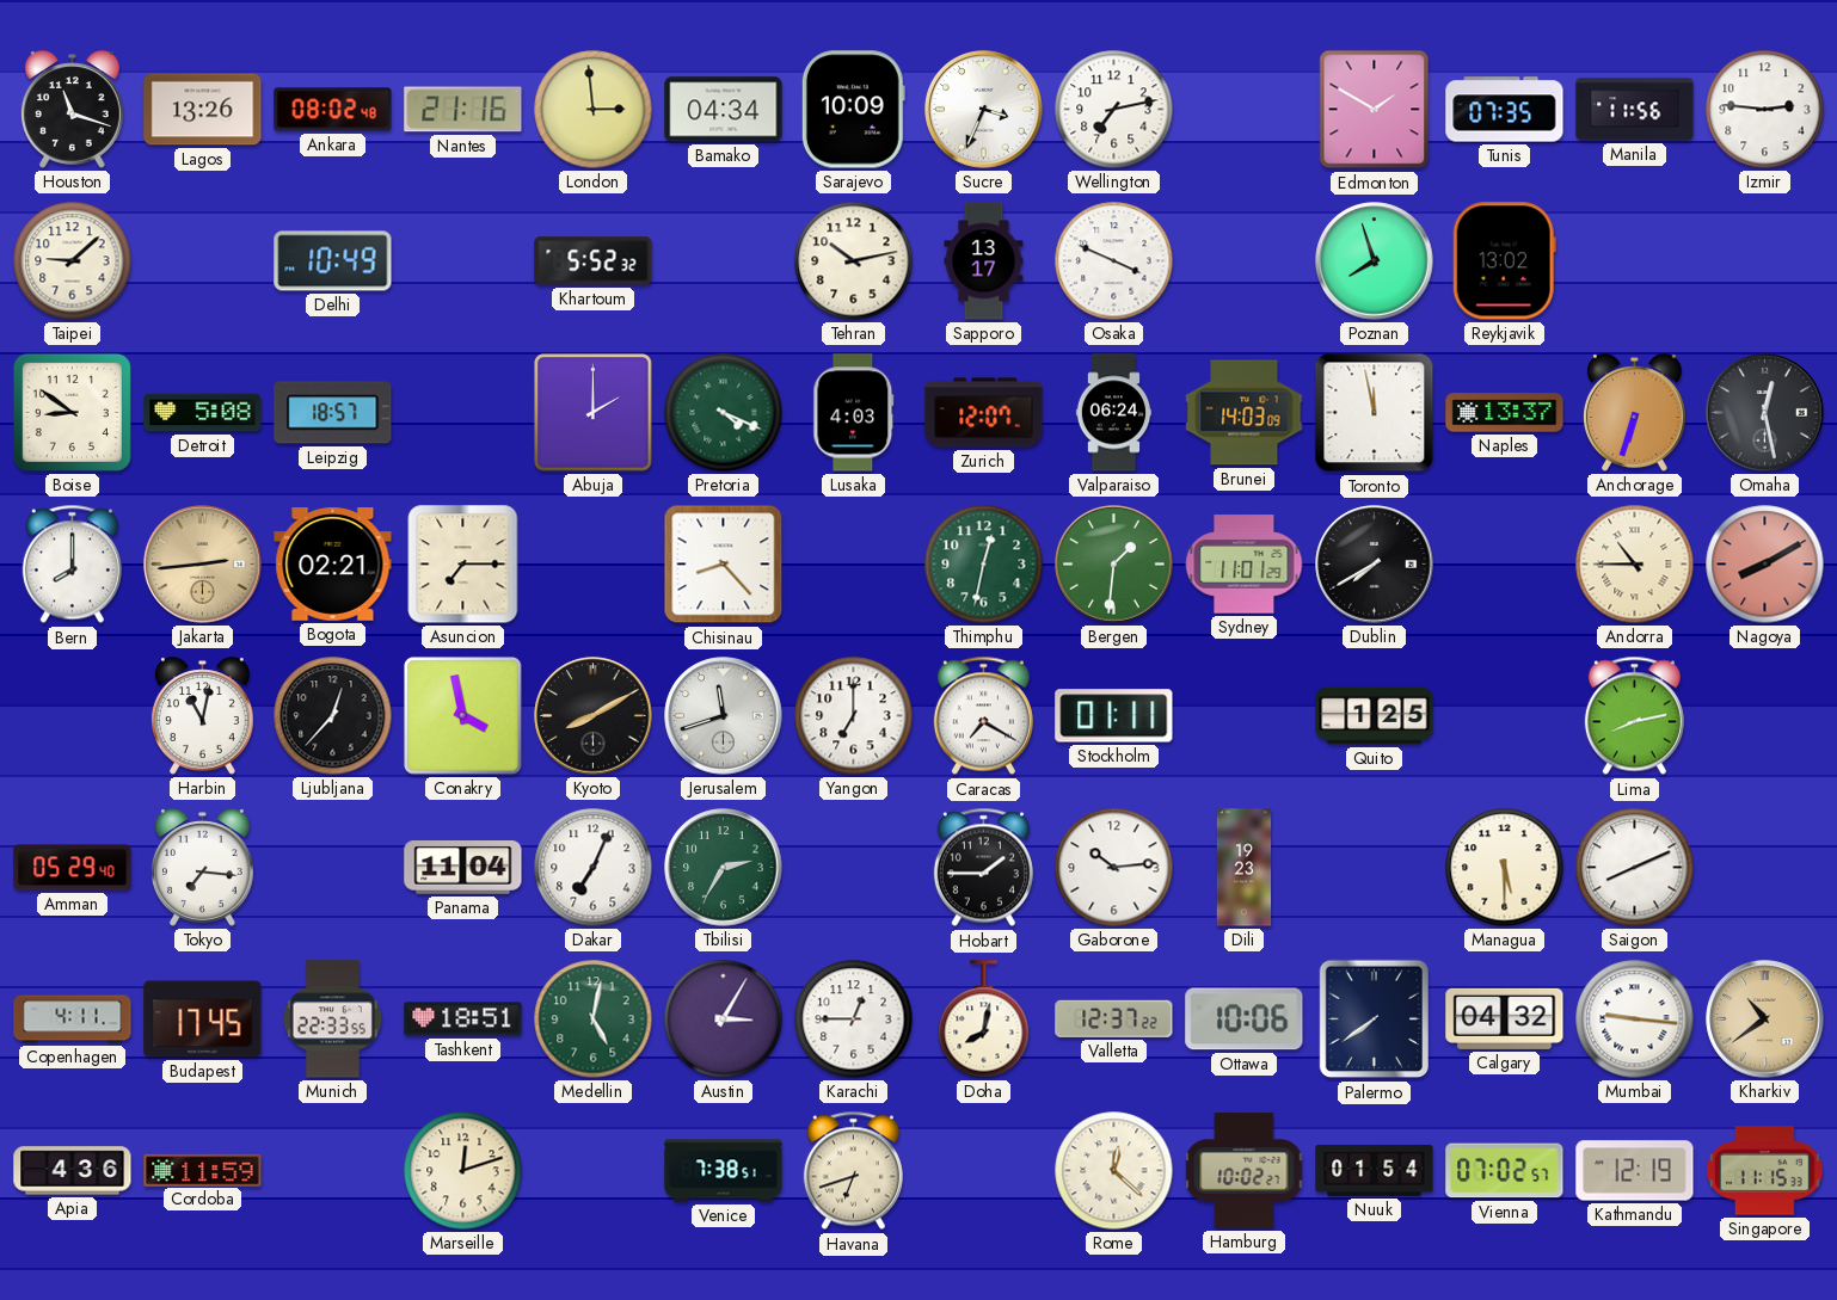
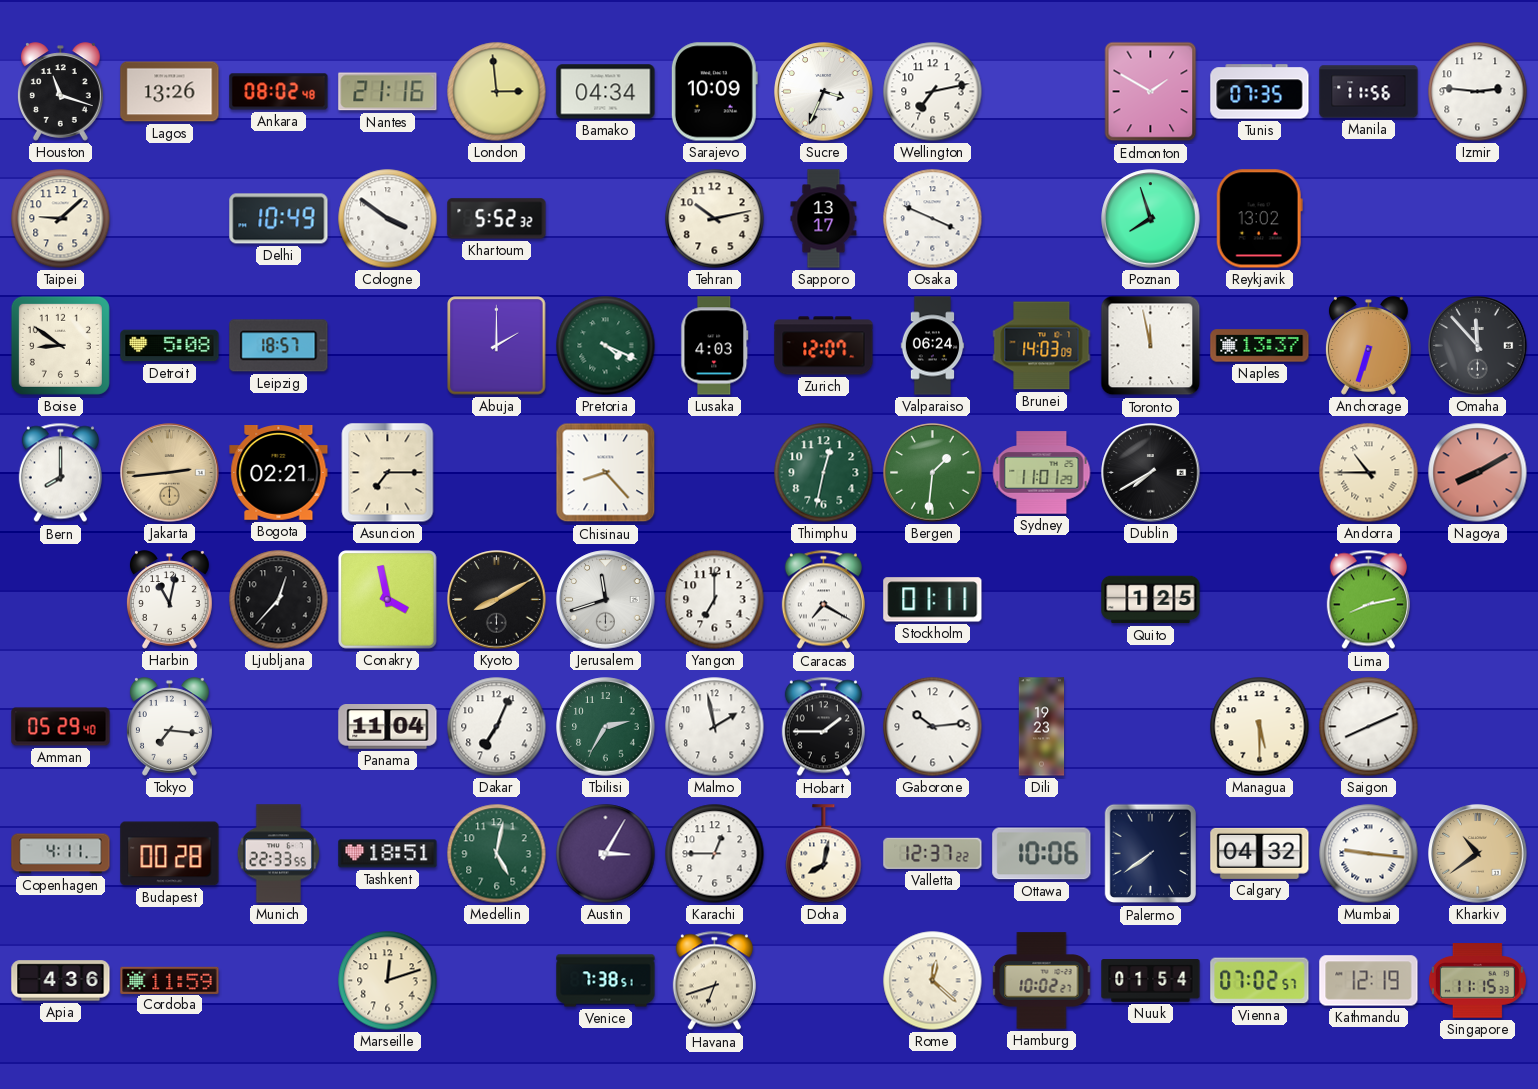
Cologne: none -> 3:51
Omaha: 12:28 -> 11:53
Malmo: none -> 1:58
Budapest: 17:45 -> 00:28
